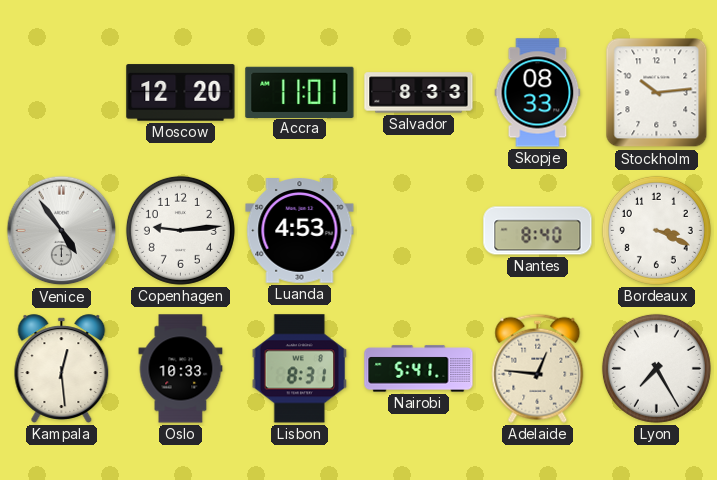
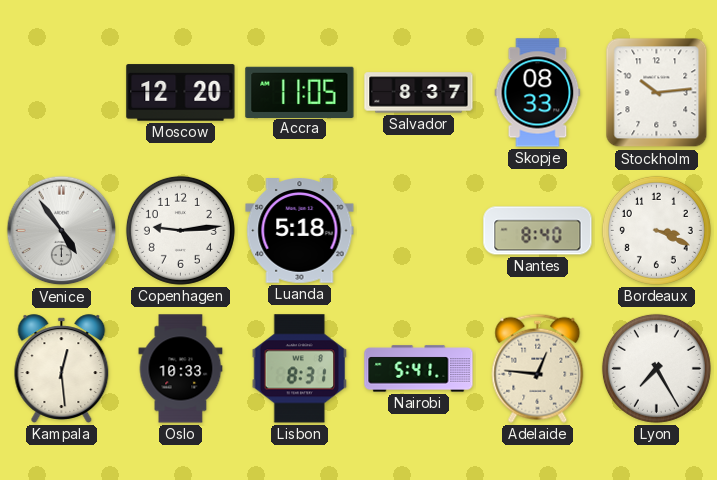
Accra: 11:01 -> 11:05
Salvador: 8:33 -> 8:37
Luanda: 4:53 -> 5:18
